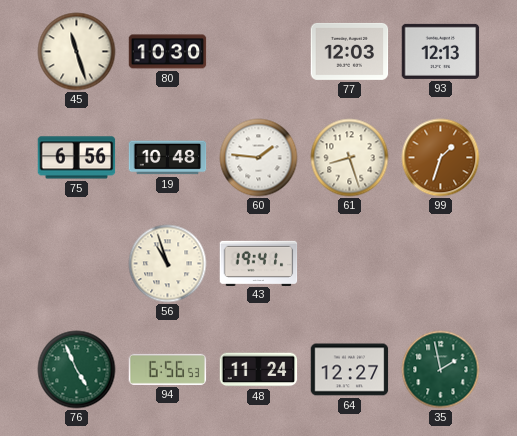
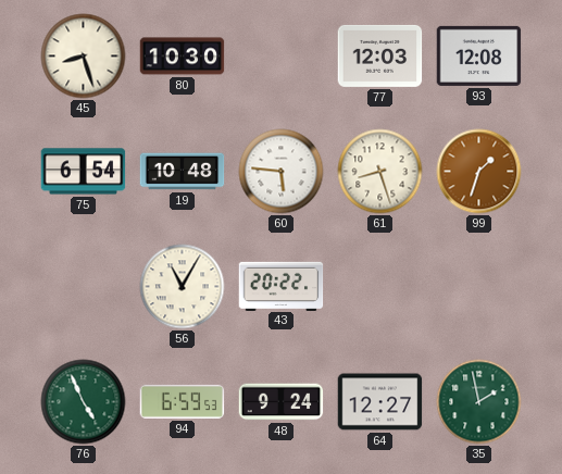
45: 11:27 -> 8:27
93: 12:13 -> 12:08
75: 6:56 -> 6:54
60: 1:46 -> 5:46
56: 10:57 -> 11:05
43: 19:41 -> 20:22
94: 6:56 -> 6:59
48: 11:24 -> 9:24
